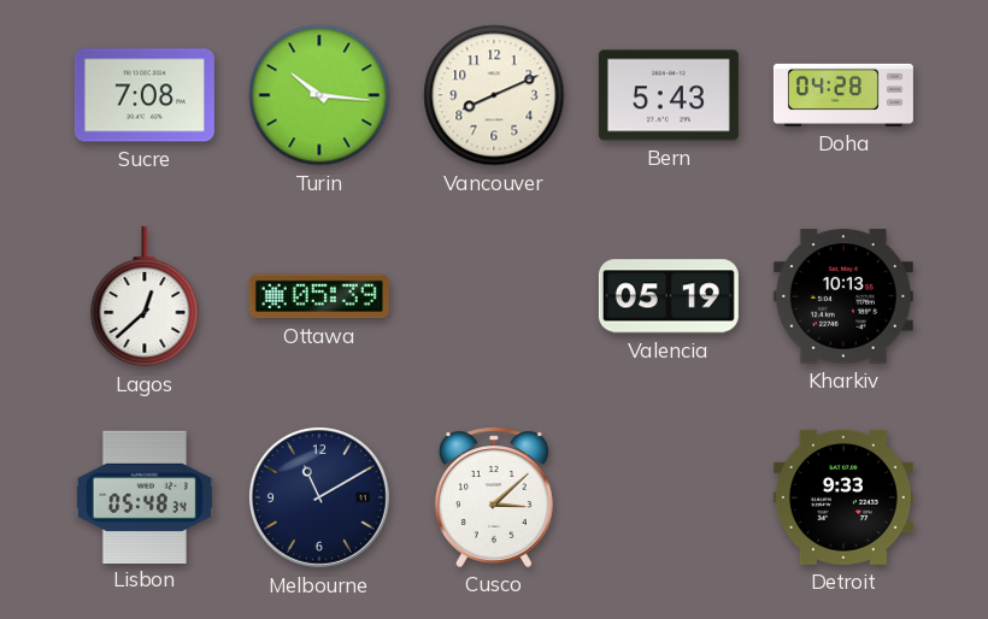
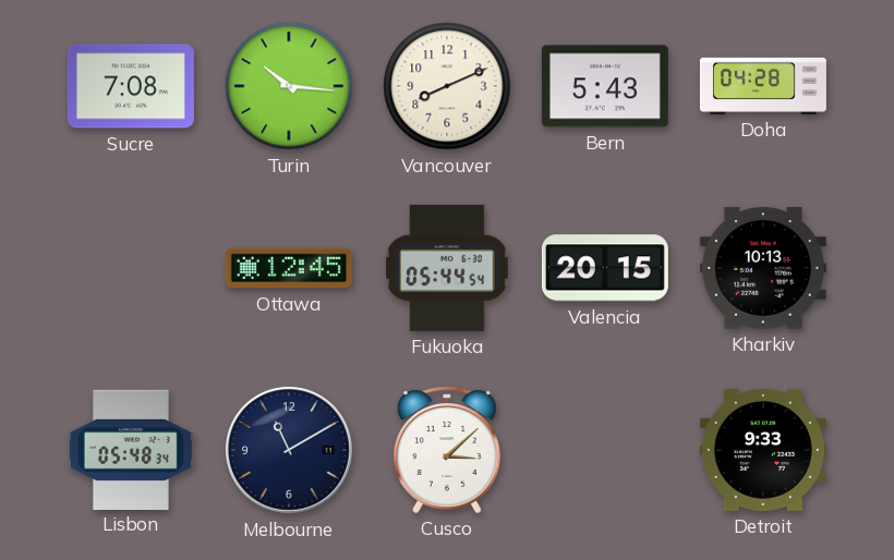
Lagos: 12:38 -> none
Ottawa: 05:39 -> 12:45
Fukuoka: none -> 05:44
Valencia: 05:19 -> 20:15
